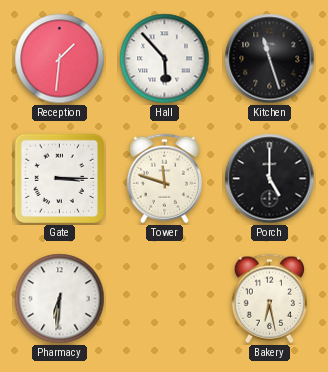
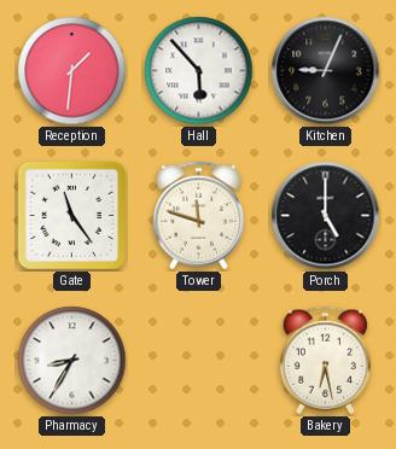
Kitchen: 11:27 -> 9:04
Gate: 3:15 -> 11:24
Pharmacy: 6:31 -> 8:35
